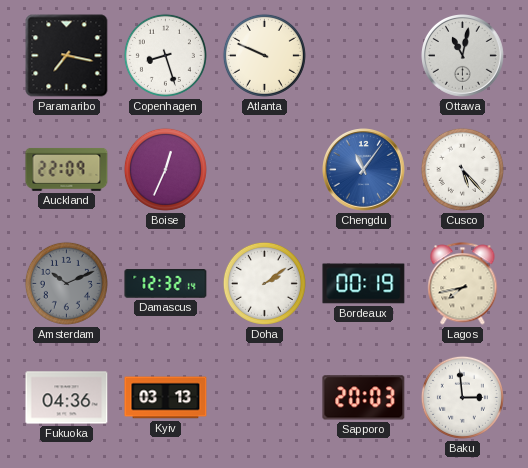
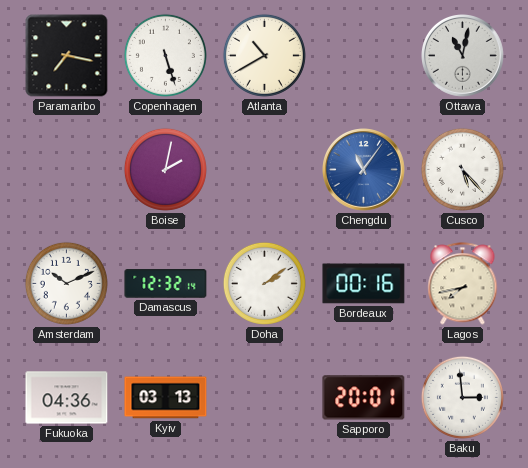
Copenhagen: 8:27 -> 5:27
Atlanta: 9:49 -> 10:40
Auckland: 22:09 -> none
Boise: 12:34 -> 2:02
Amsterdam dial: grey -> white
Bordeaux: 00:19 -> 00:16
Sapporo: 20:03 -> 20:01
